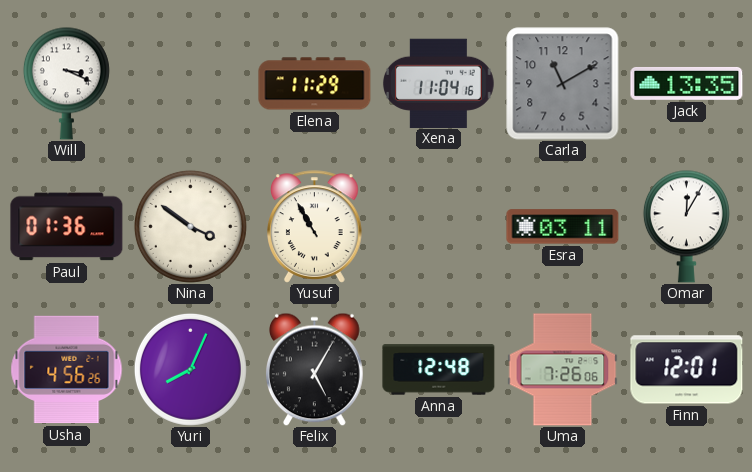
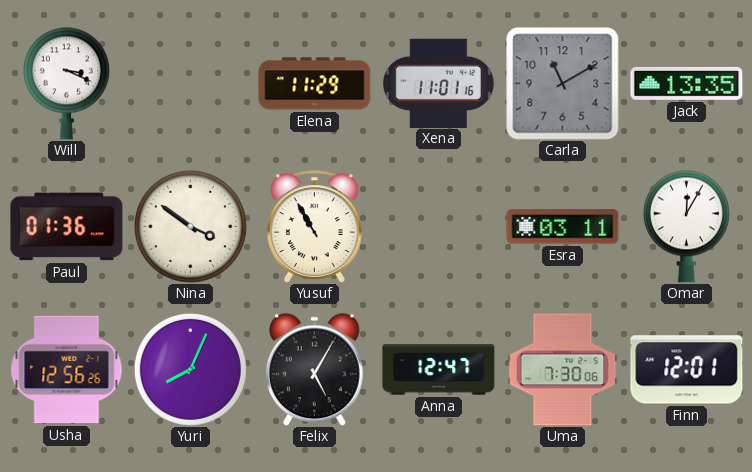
Xena: 11:04 -> 11:01
Usha: 4:56 -> 12:56
Anna: 12:48 -> 12:47
Uma: 7:26 -> 7:30
